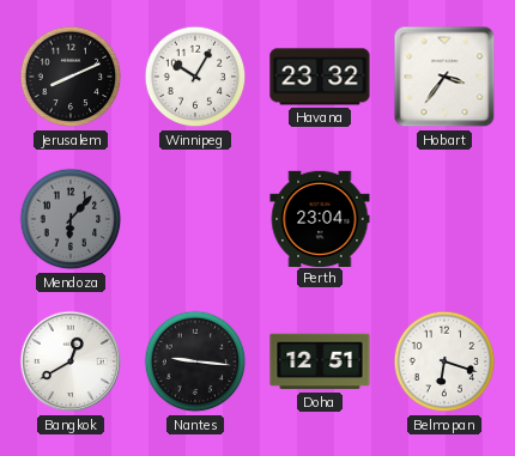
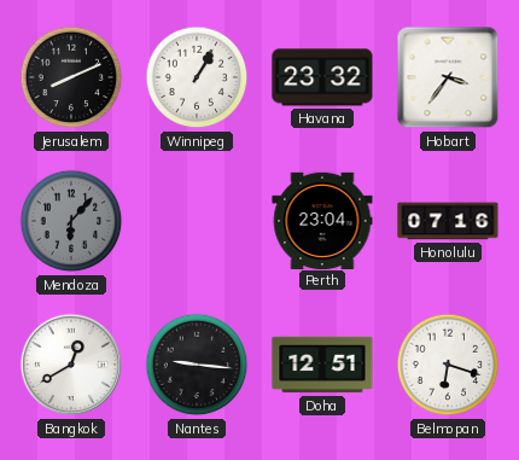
Winnipeg: 10:05 -> 1:05
Honolulu: none -> 07:16
